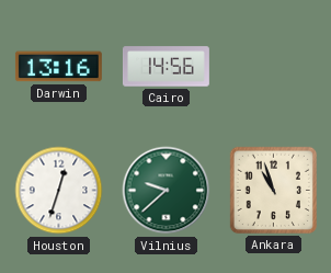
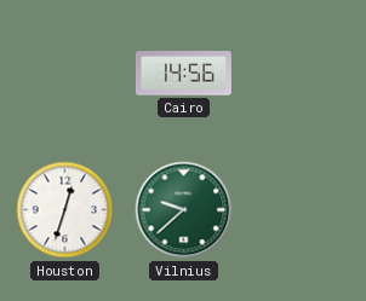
Darwin: 13:16 -> none
Ankara: 10:57 -> none
